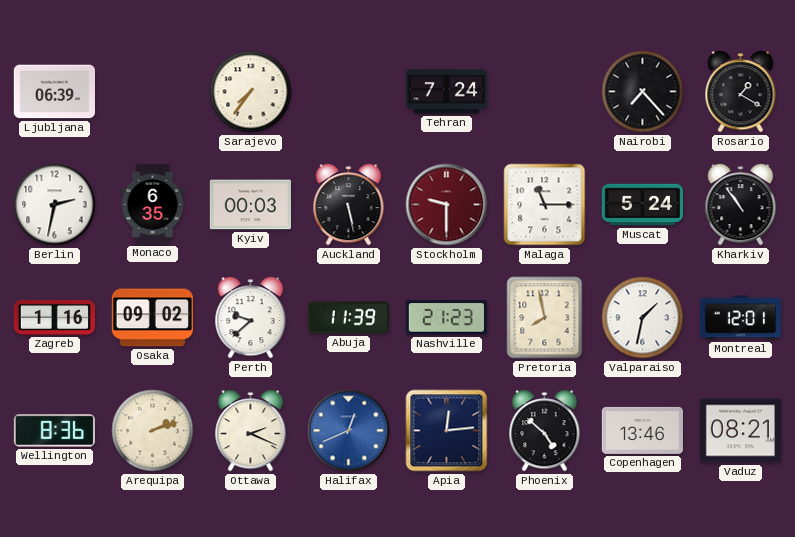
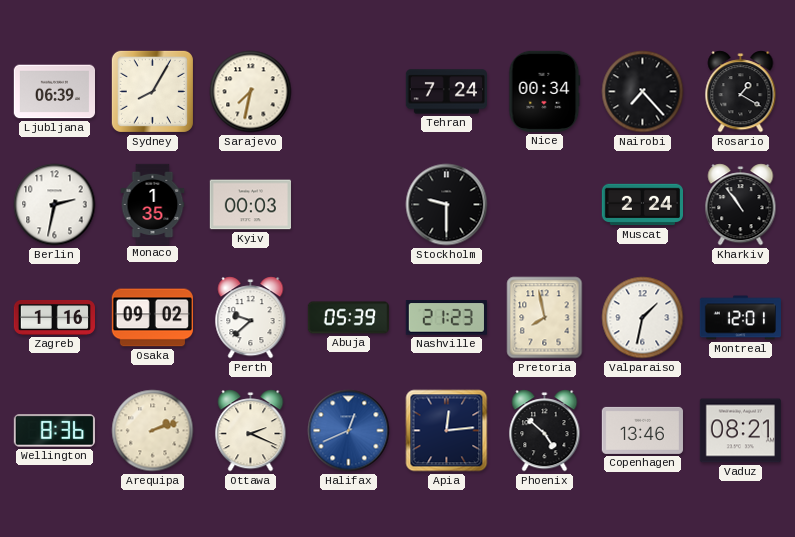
Sydney: none -> 8:05
Sarajevo: 7:36 -> 7:32
Nice: none -> 00:34
Monaco: 6:35 -> 1:35
Auckland: 5:28 -> none
Stockholm dial: burgundy -> black
Malaga: 11:15 -> none
Muscat: 5:24 -> 2:24
Abuja: 11:39 -> 05:39
